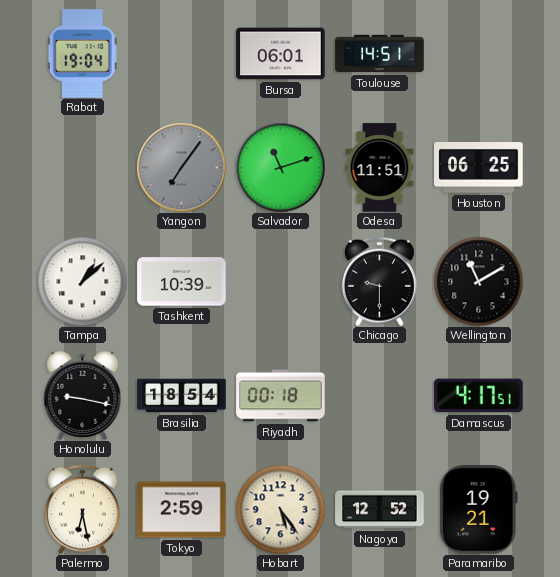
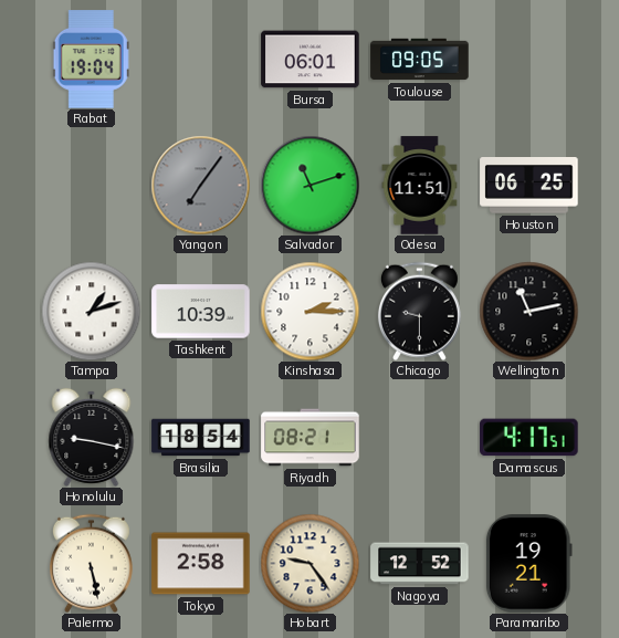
Toulouse: 14:51 -> 09:05
Tampa: 1:08 -> 1:12
Kinshasa: none -> 2:15
Wellington: 11:10 -> 11:13
Riyadh: 00:18 -> 08:21
Palermo: 6:28 -> 5:28
Tokyo: 2:59 -> 2:58
Hobart: 5:24 -> 9:24
